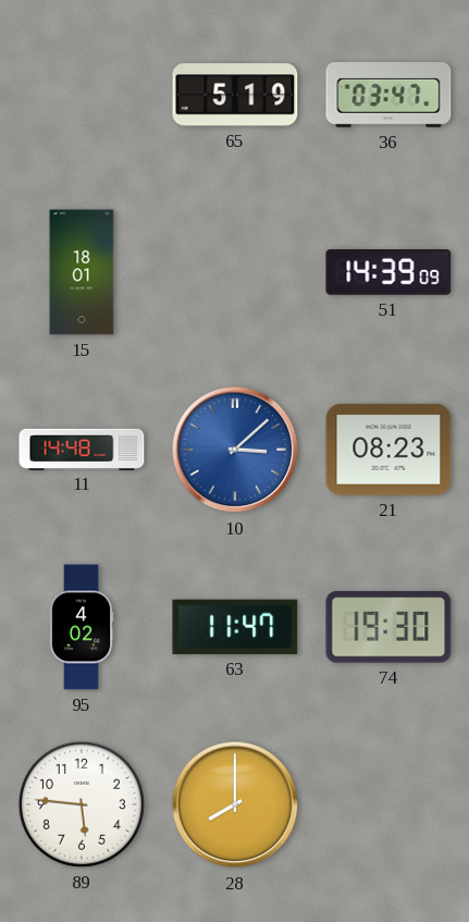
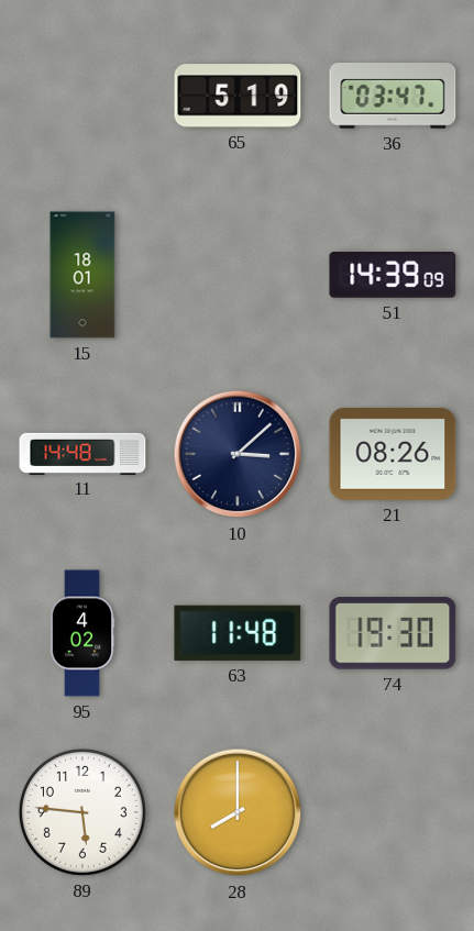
10 dial: blue -> navy
21: 08:23 -> 08:26
63: 11:47 -> 11:48
